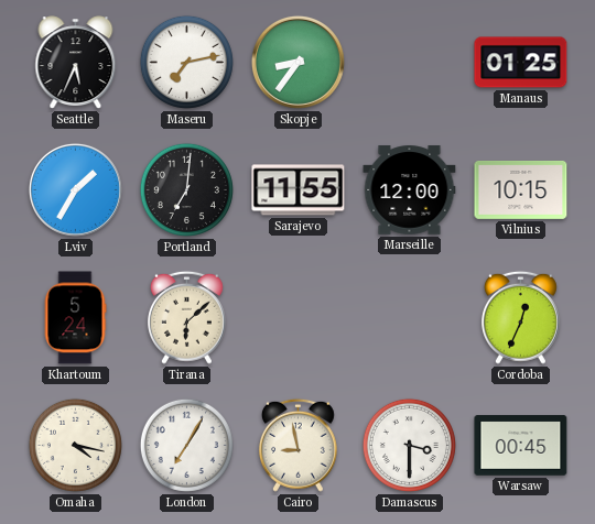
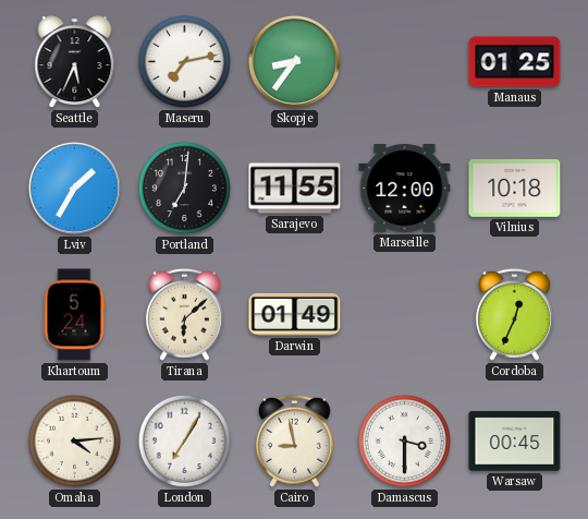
Vilnius: 10:15 -> 10:18
Darwin: none -> 01:49
Omaha: 4:17 -> 4:14
